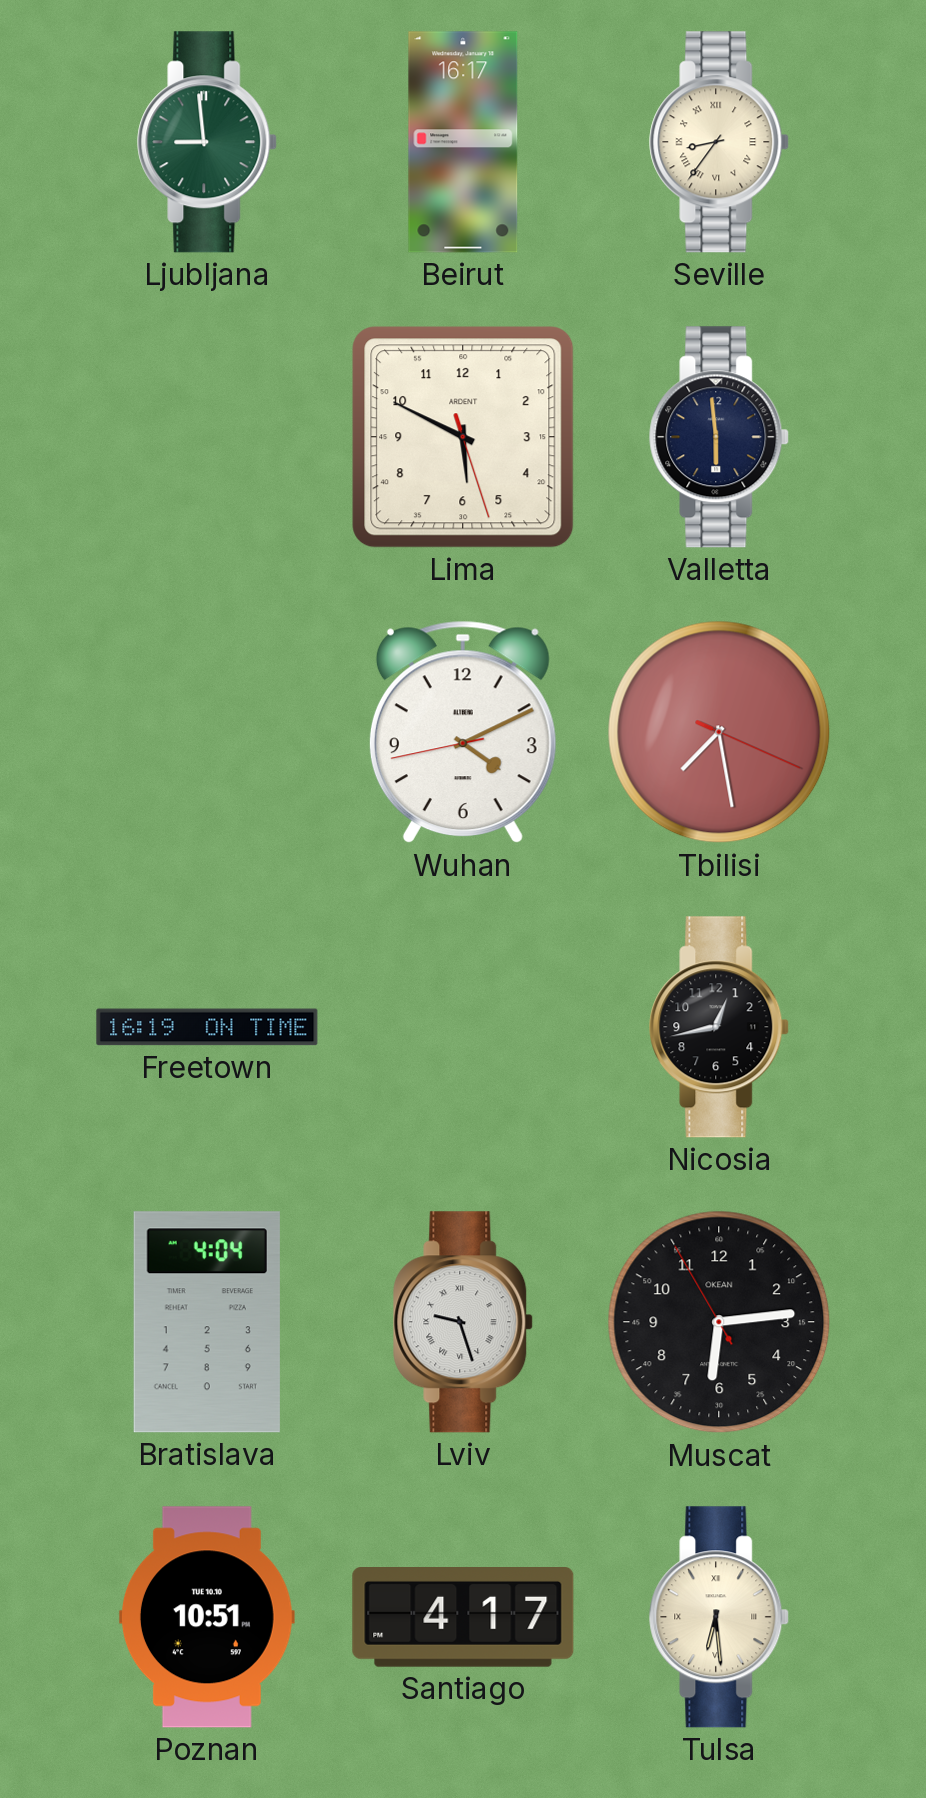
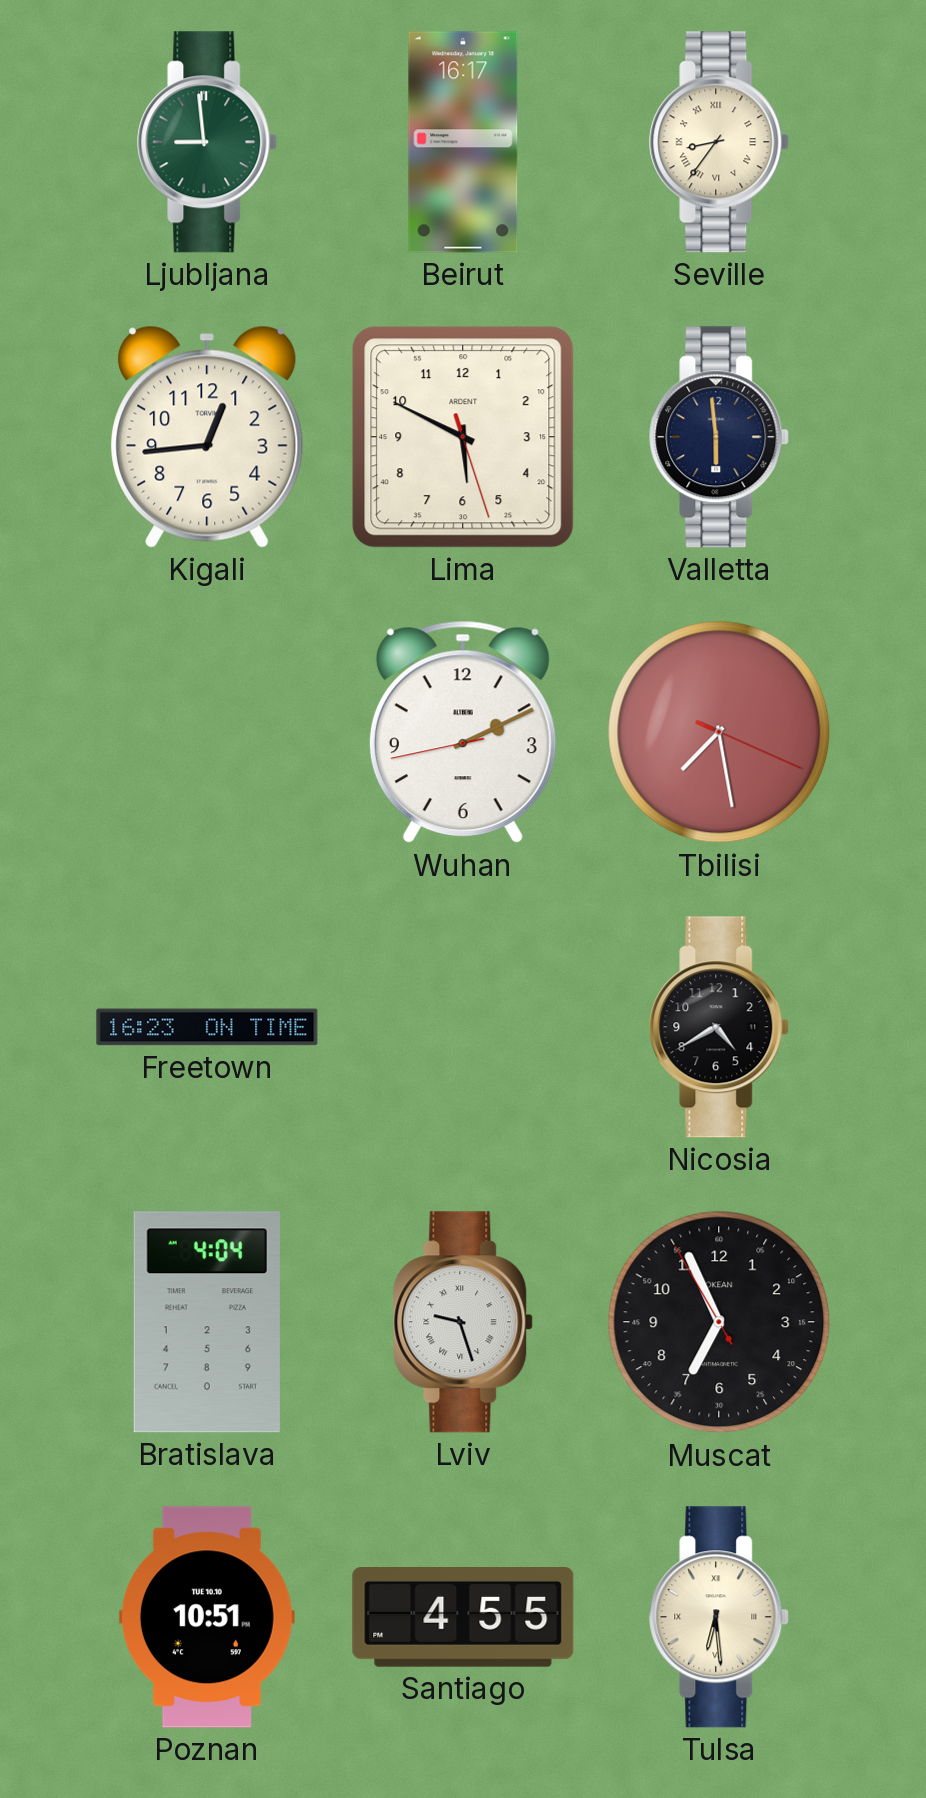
Kigali: none -> 12:44
Wuhan: 4:10 -> 2:10
Freetown: 16:19 -> 16:23
Nicosia: 12:43 -> 4:40
Muscat: 6:13 -> 6:55
Santiago: 4:17 -> 4:55
